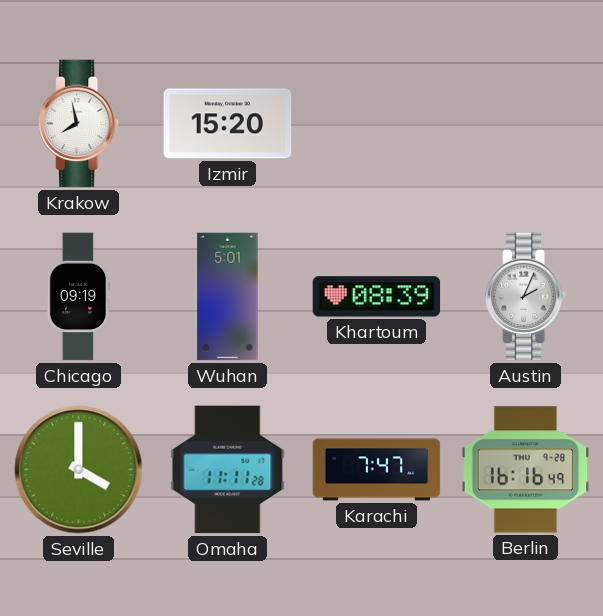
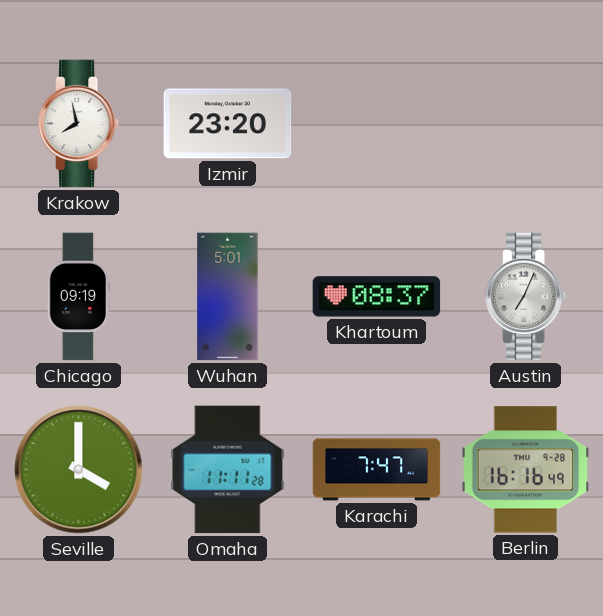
Izmir: 15:20 -> 23:20
Khartoum: 08:39 -> 08:37
Austin: 2:04 -> 7:04
